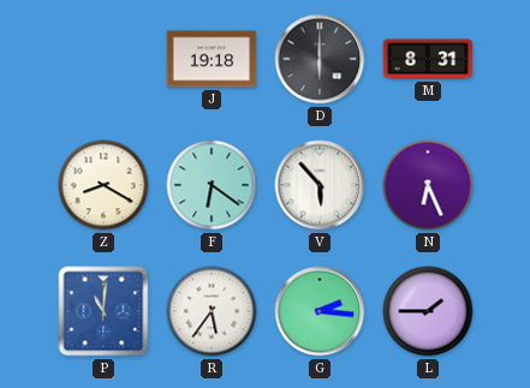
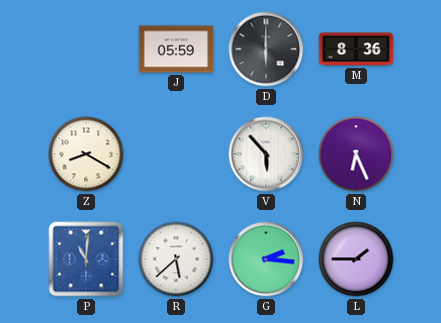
J: 19:18 -> 05:59
M: 8:31 -> 8:36
F: 6:21 -> none
R: 5:36 -> 5:38
